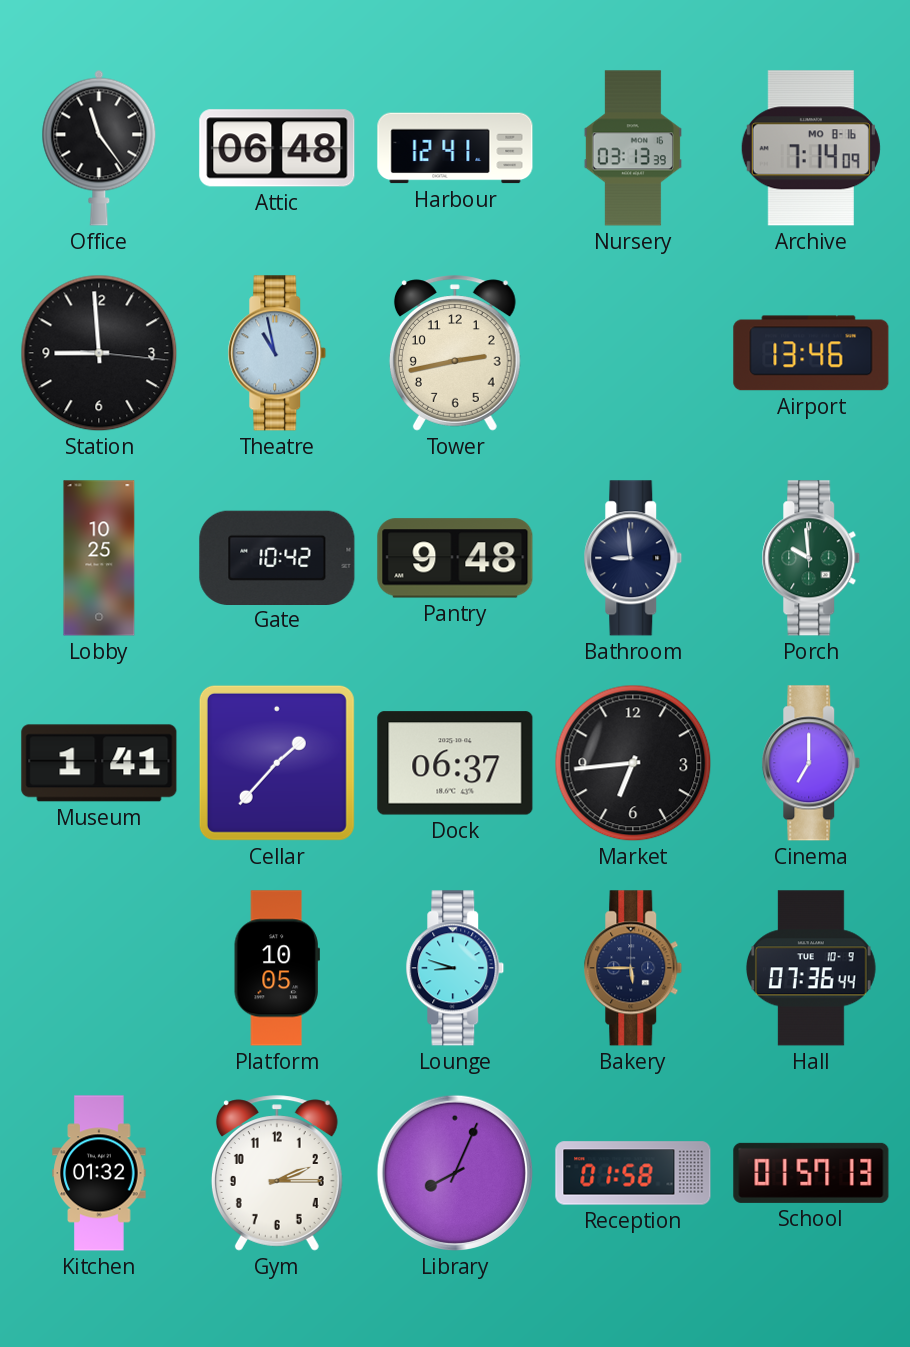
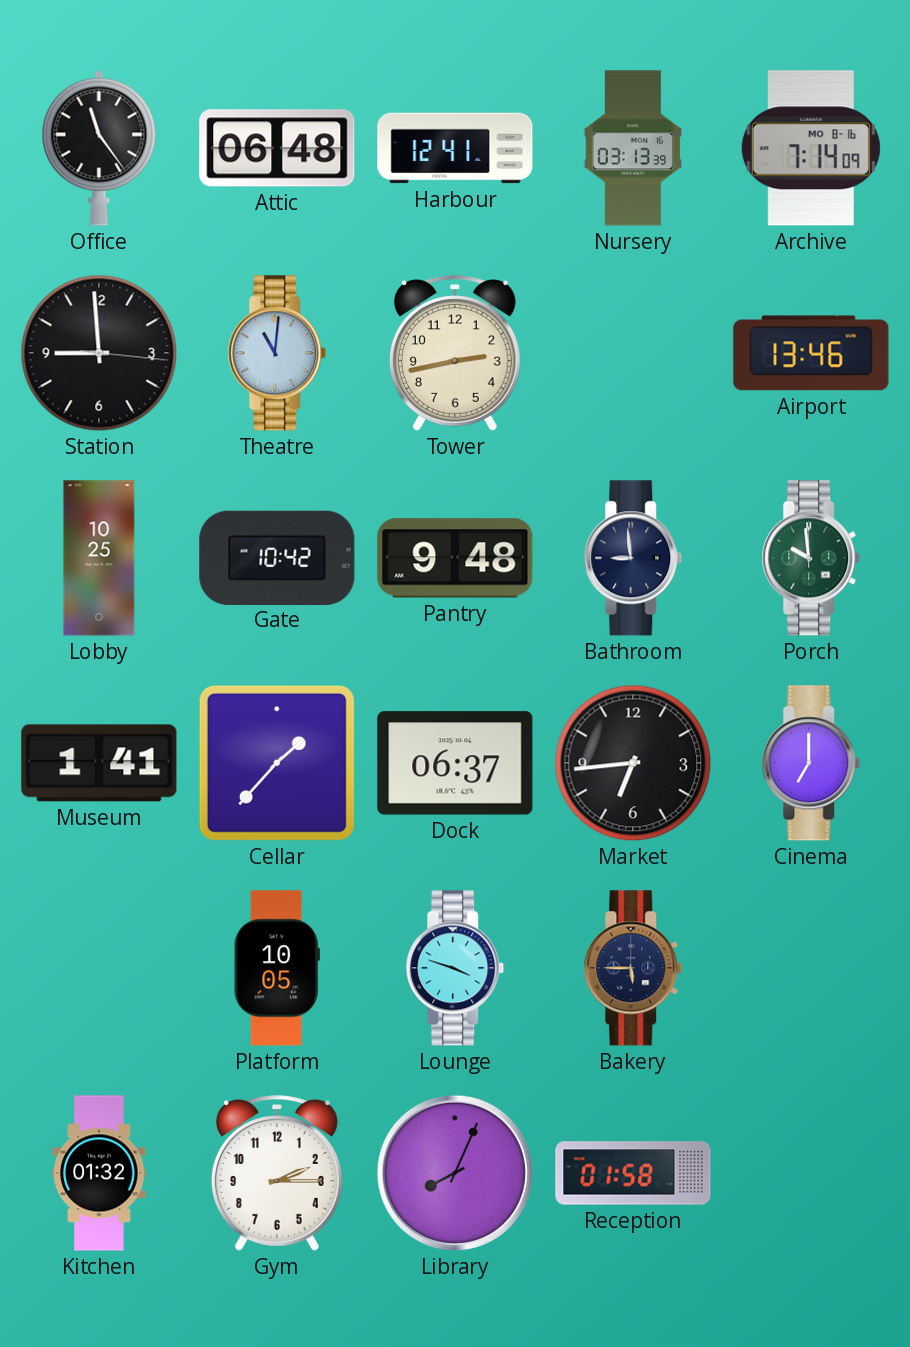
Theatre: 10:58 -> 11:01
Lounge: 8:48 -> 3:48
Hall: 07:36 -> none
School: 01:57 -> none
